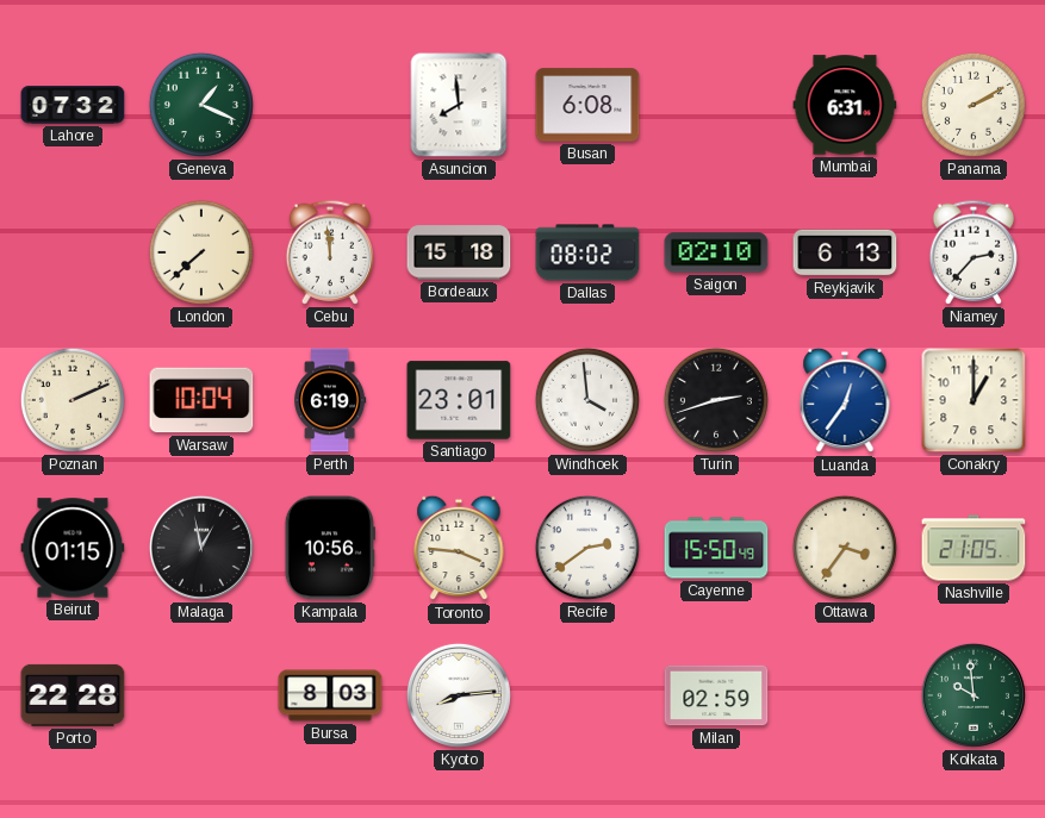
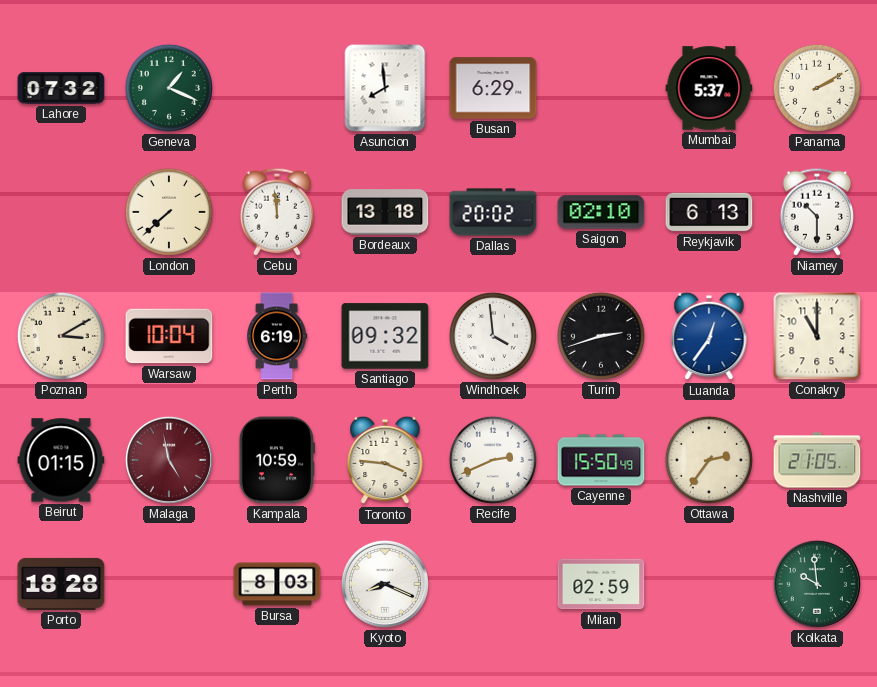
Busan: 6:08 -> 6:29
Mumbai: 6:31 -> 5:37
Bordeaux: 15:18 -> 13:18
Dallas: 08:02 -> 20:02
Niamey: 2:37 -> 10:30
Poznan: 2:11 -> 3:10
Santiago: 23:01 -> 09:32
Conakry: 1:00 -> 11:00
Malaga: 12:58 -> 4:58
Malaga dial: black -> burgundy
Kampala: 10:56 -> 10:59
Recife: 2:39 -> 2:41
Ottawa: 3:36 -> 2:36
Porto: 22:28 -> 18:28
Kyoto: 8:14 -> 8:19
